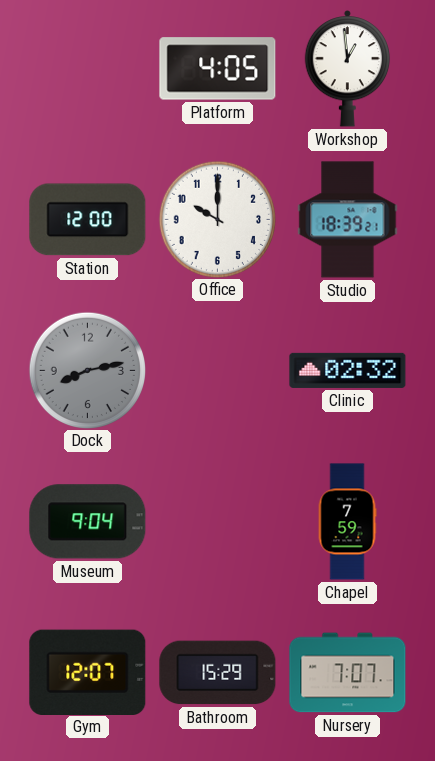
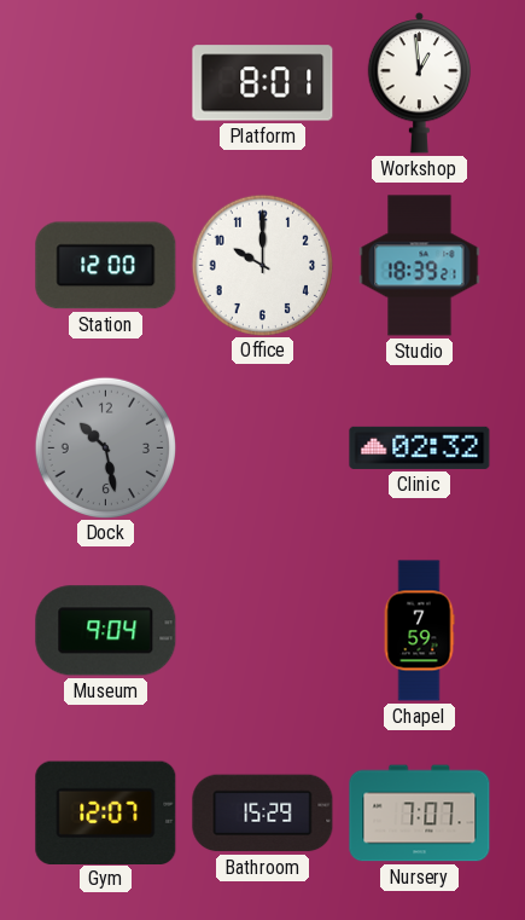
Platform: 4:05 -> 8:01
Dock: 8:13 -> 10:28
